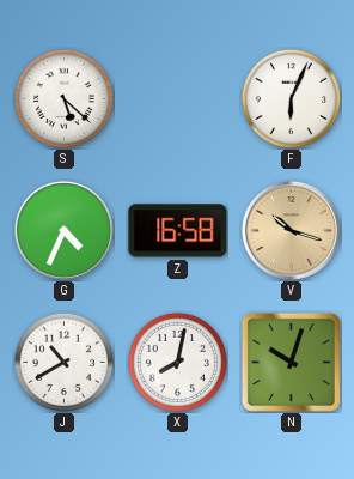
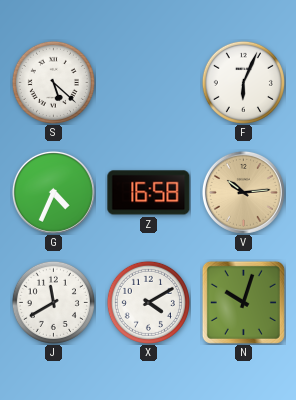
V: 10:18 -> 10:14
J: 10:40 -> 11:40
X: 8:02 -> 4:10
